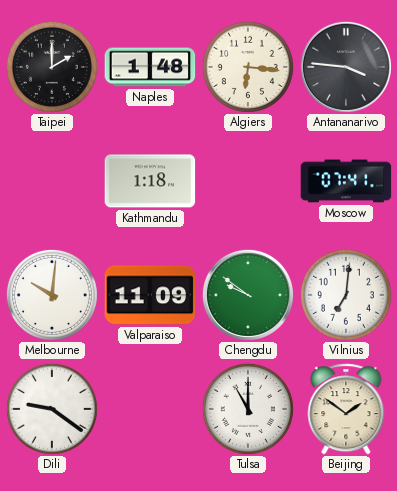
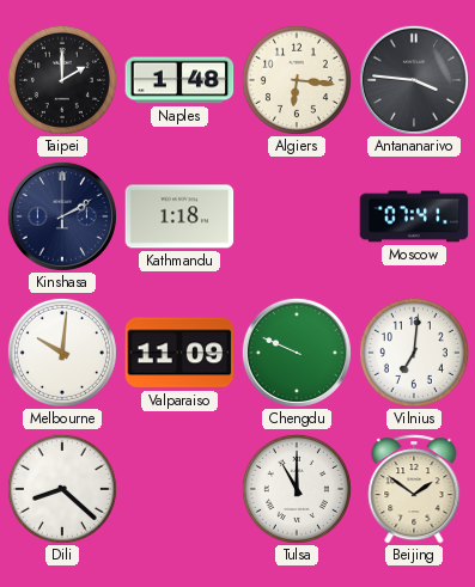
Kinshasa: none -> 2:10
Chengdu: 9:51 -> 9:49
Dili: 9:21 -> 8:22
